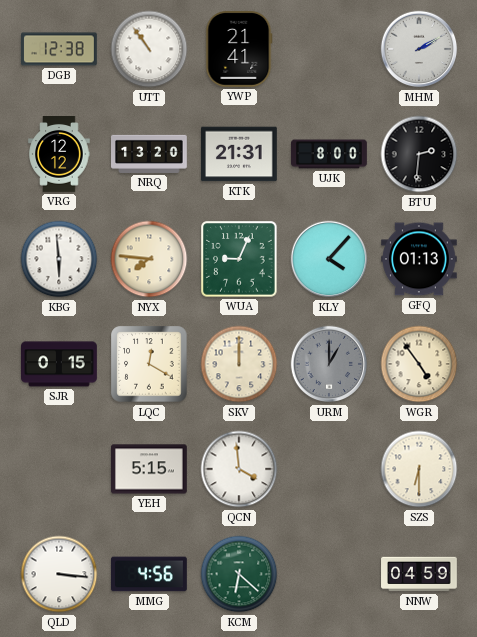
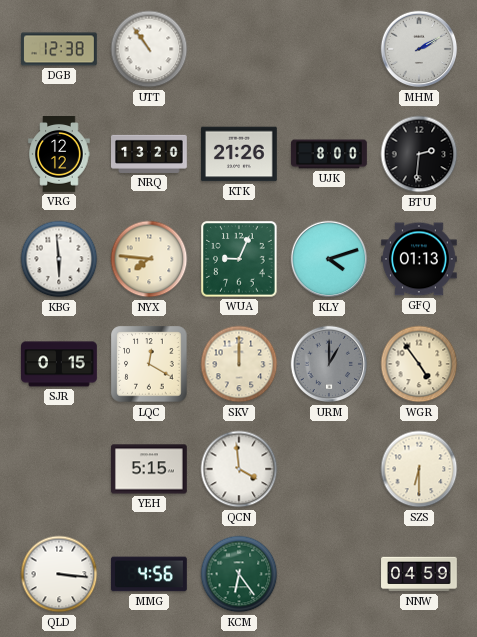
YWP: 21:41 -> none
KTK: 21:31 -> 21:26
KLY: 4:07 -> 4:12
KCM: 6:22 -> 6:24
